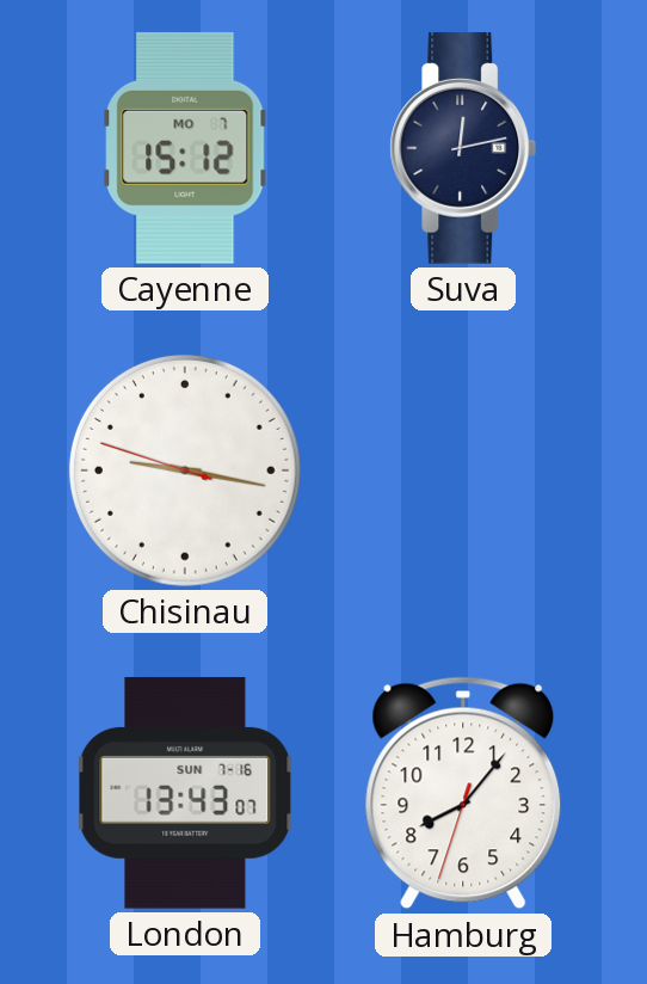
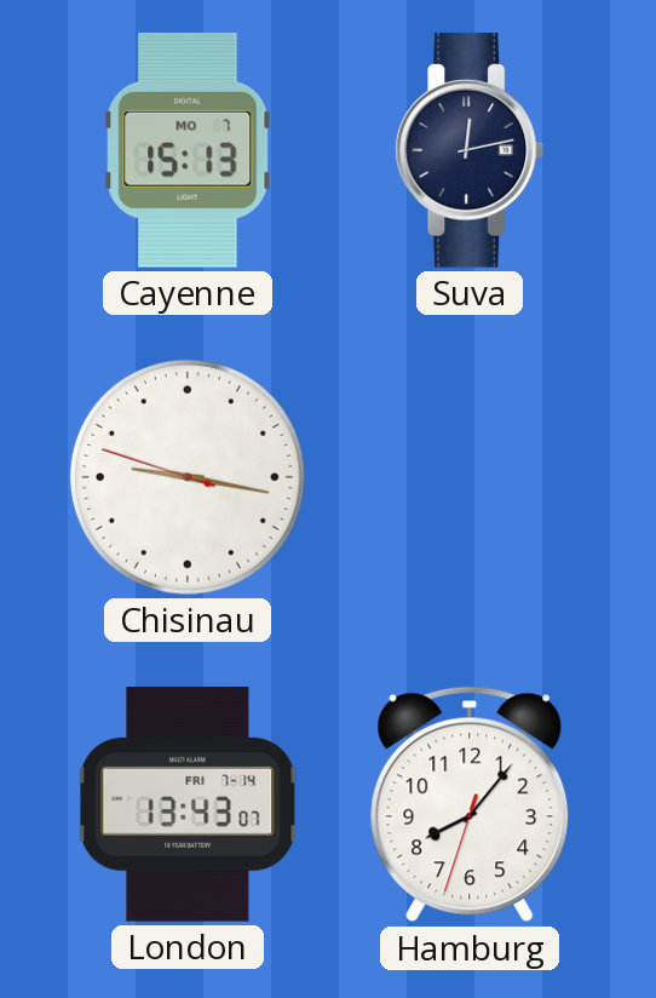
Cayenne: 15:12 -> 15:13
London date: SUN 7-16 -> FRI 7-14
